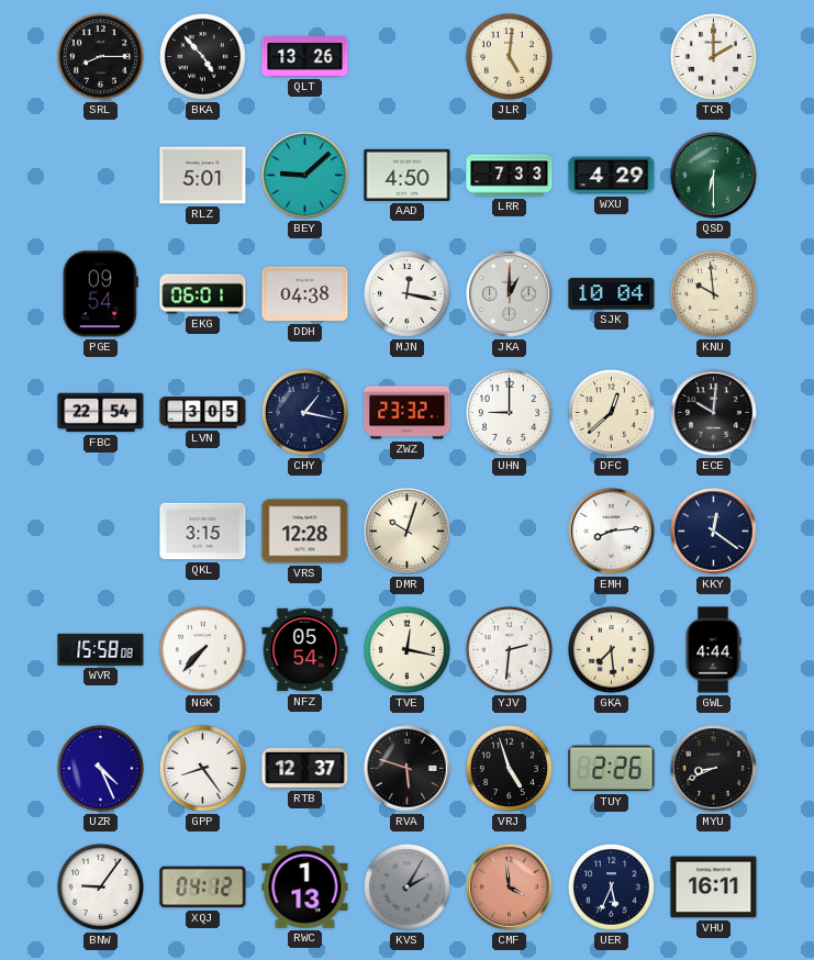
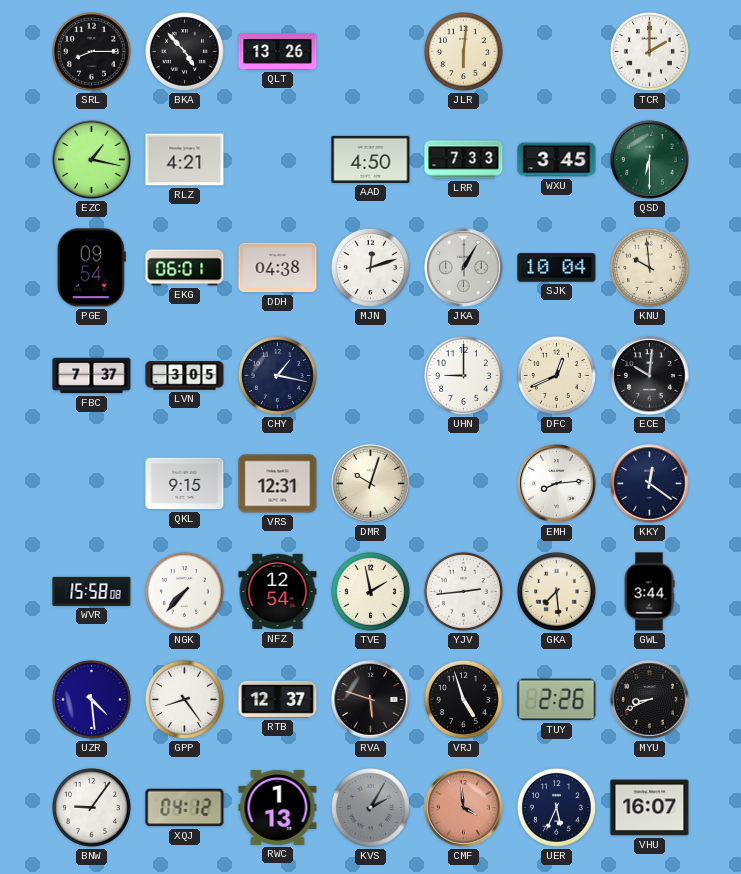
JLR: 5:01 -> 6:01
EZC: none -> 1:17
RLZ: 5:01 -> 4:21
BEY: 9:08 -> none
WXU: 4:29 -> 3:45
MJN: 12:17 -> 12:12
JKA: 1:00 -> 1:05
FBC: 22:54 -> 7:37
ZWZ: 23:32 -> none
DFC: 12:38 -> 12:41
QKL: 3:15 -> 9:15
VRS: 12:28 -> 12:31
NFZ: 05:54 -> 12:54
TVE: 12:17 -> 1:58
YJV: 2:31 -> 2:44
GWL: 4:44 -> 3:44
UZR: 4:26 -> 4:29
VHU: 16:11 -> 16:07
